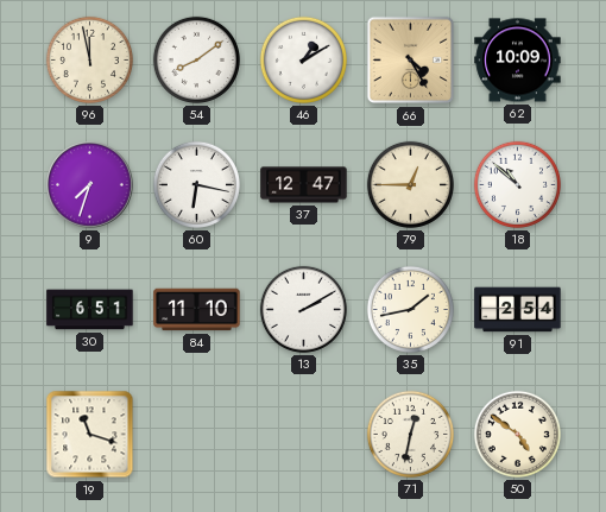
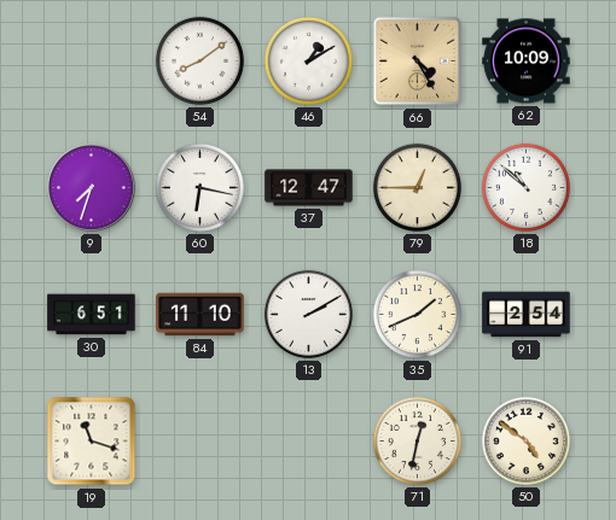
96: 11:58 -> none
35: 1:43 -> 1:41
